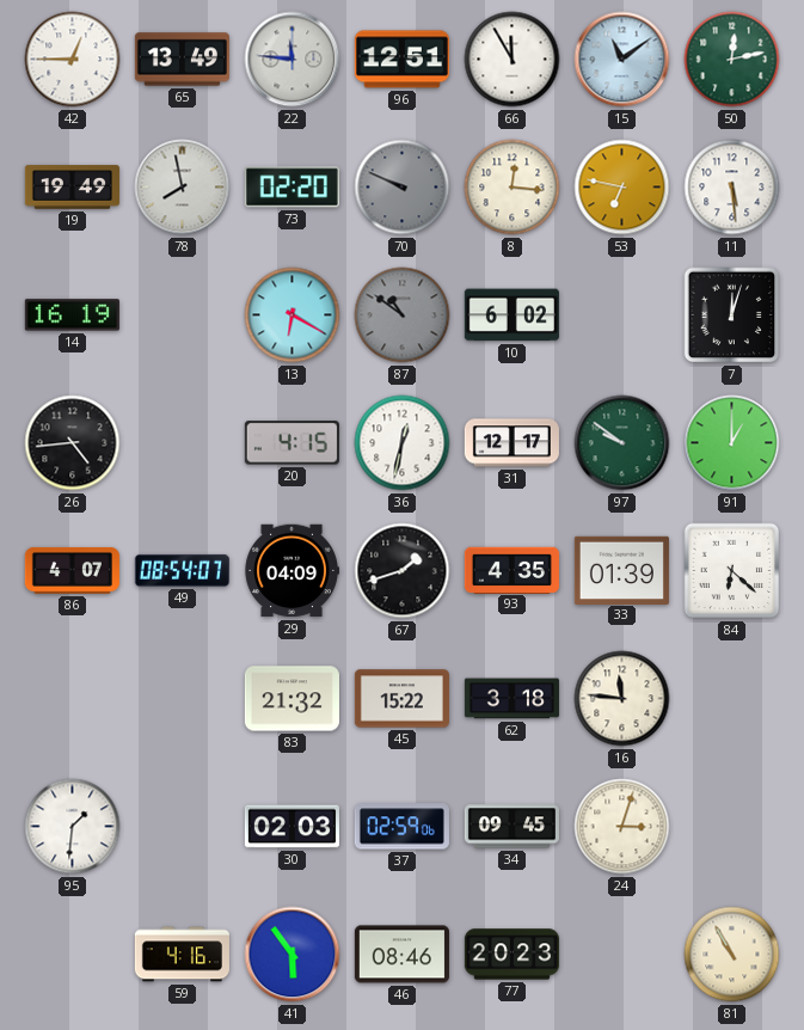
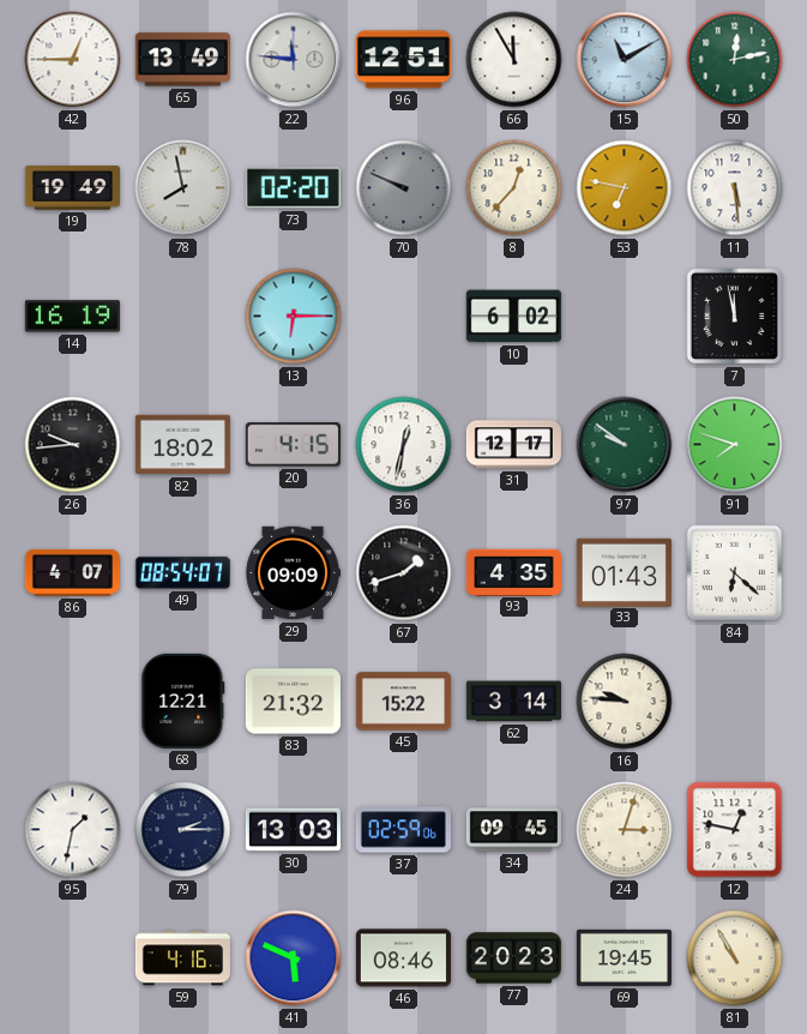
15: 11:09 -> 11:10
8: 12:16 -> 12:37
13: 6:20 -> 6:15
87: 10:51 -> none
7: 12:03 -> 11:58
26: 4:44 -> 9:44
82: none -> 18:02
91: 1:00 -> 7:48
29: 04:09 -> 09:09
33: 01:39 -> 01:43
68: none -> 12:21
62: 3:18 -> 3:14
16: 11:46 -> 9:46
95: 1:31 -> 1:32
79: none -> 2:15
30: 02:03 -> 13:03
12: none -> 12:47
41: 5:54 -> 5:49
69: none -> 19:45
